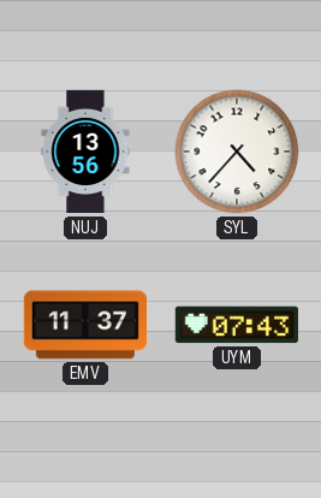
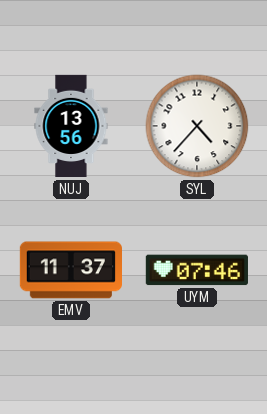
UYM: 07:43 -> 07:46
